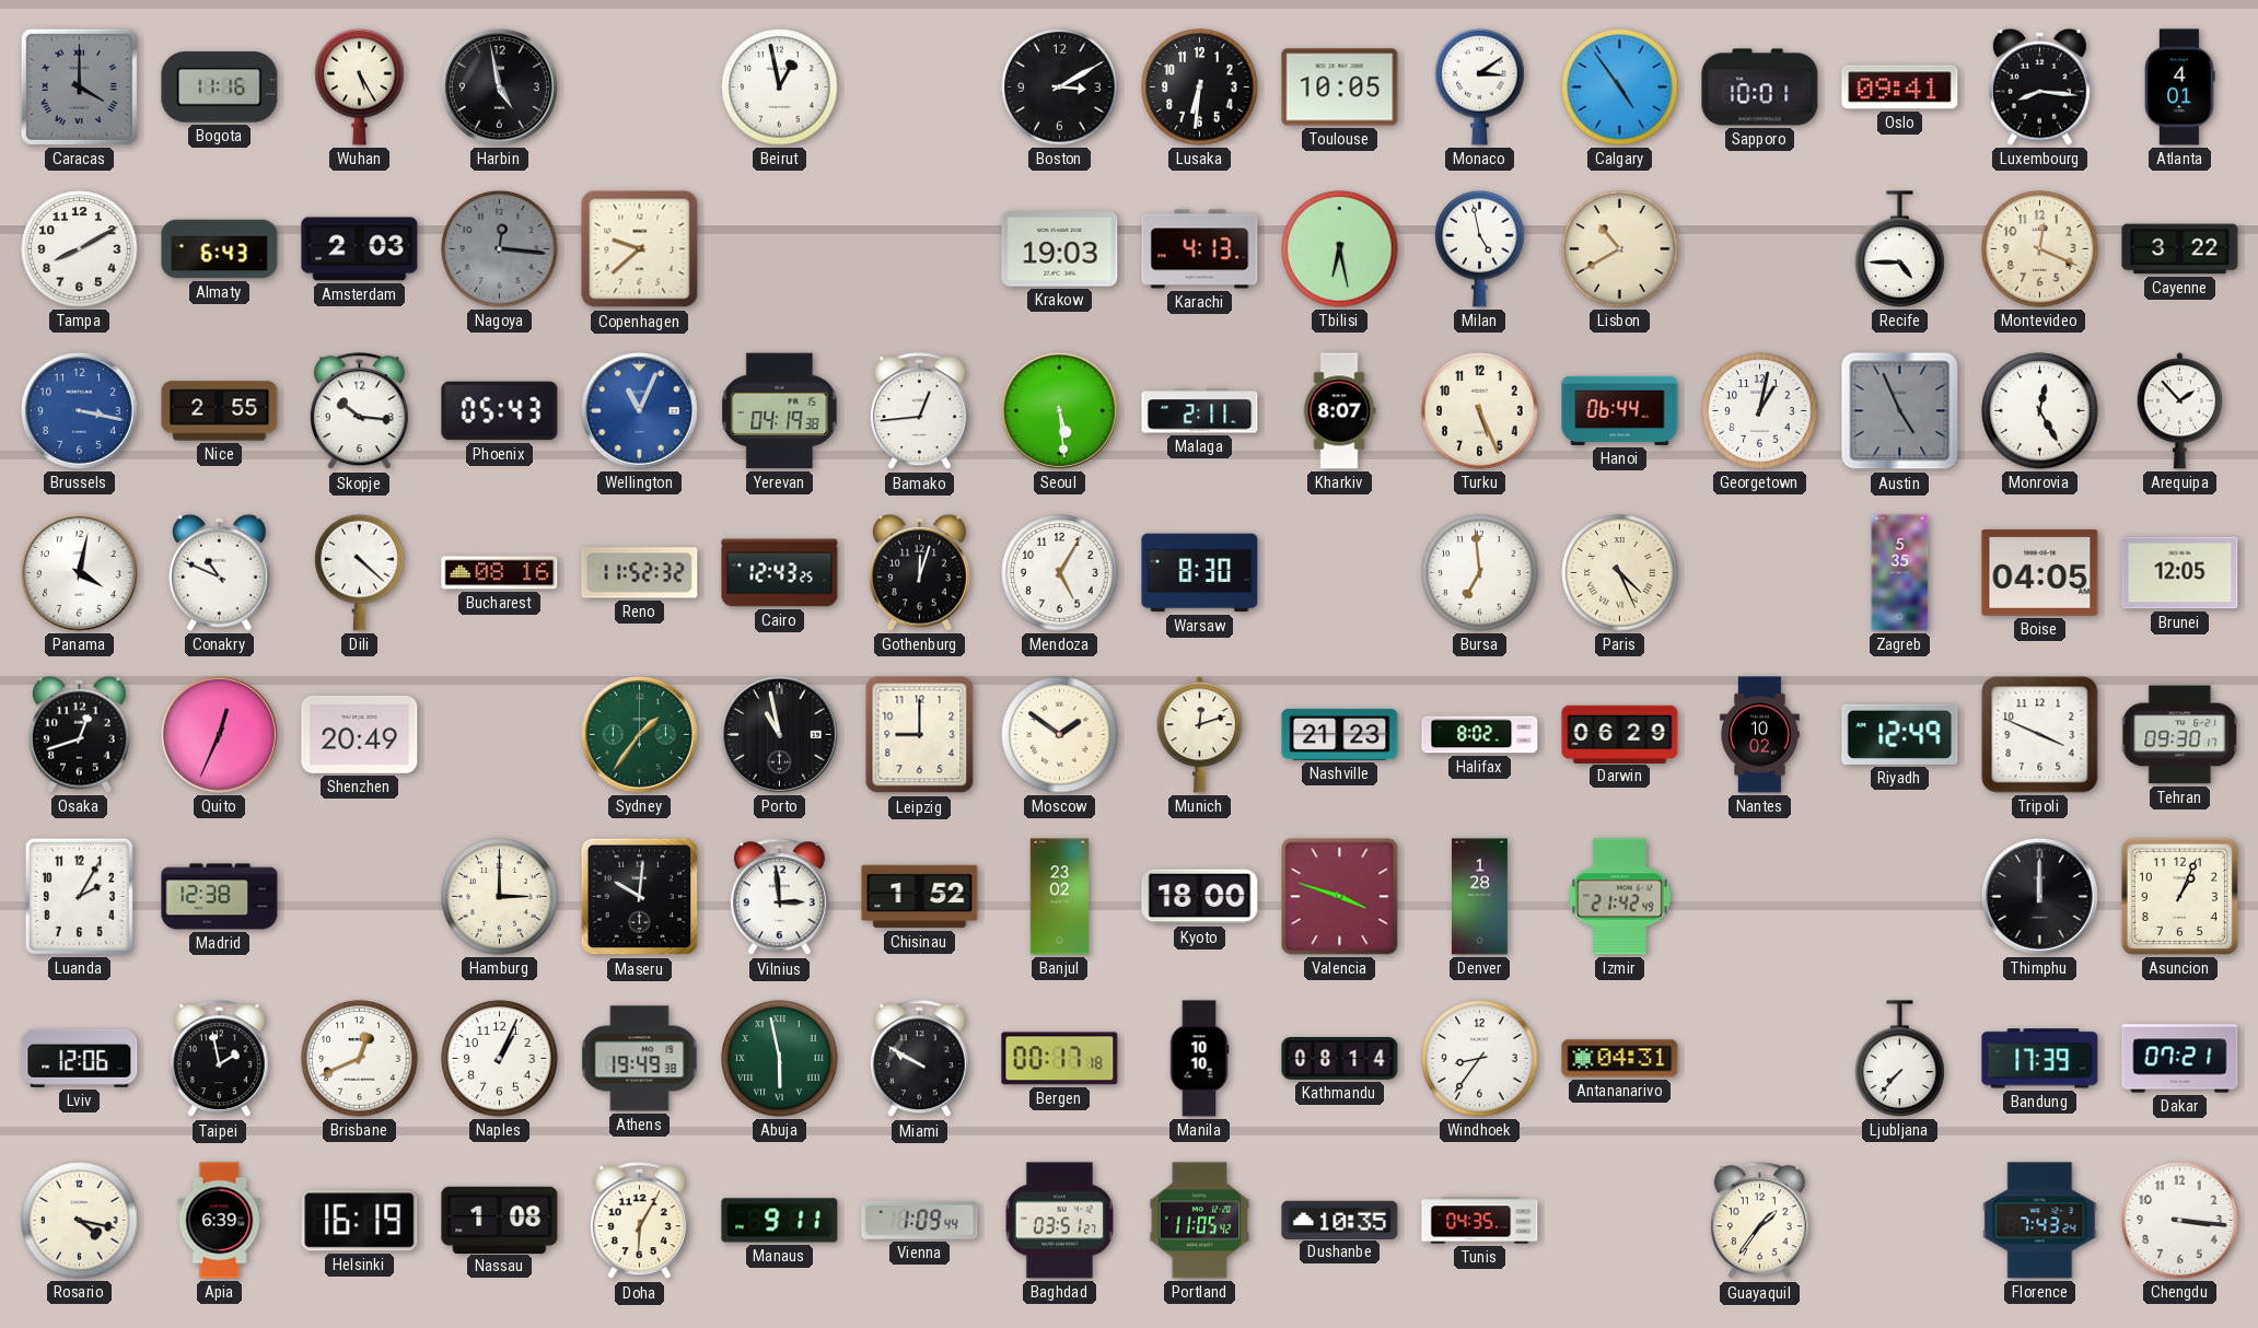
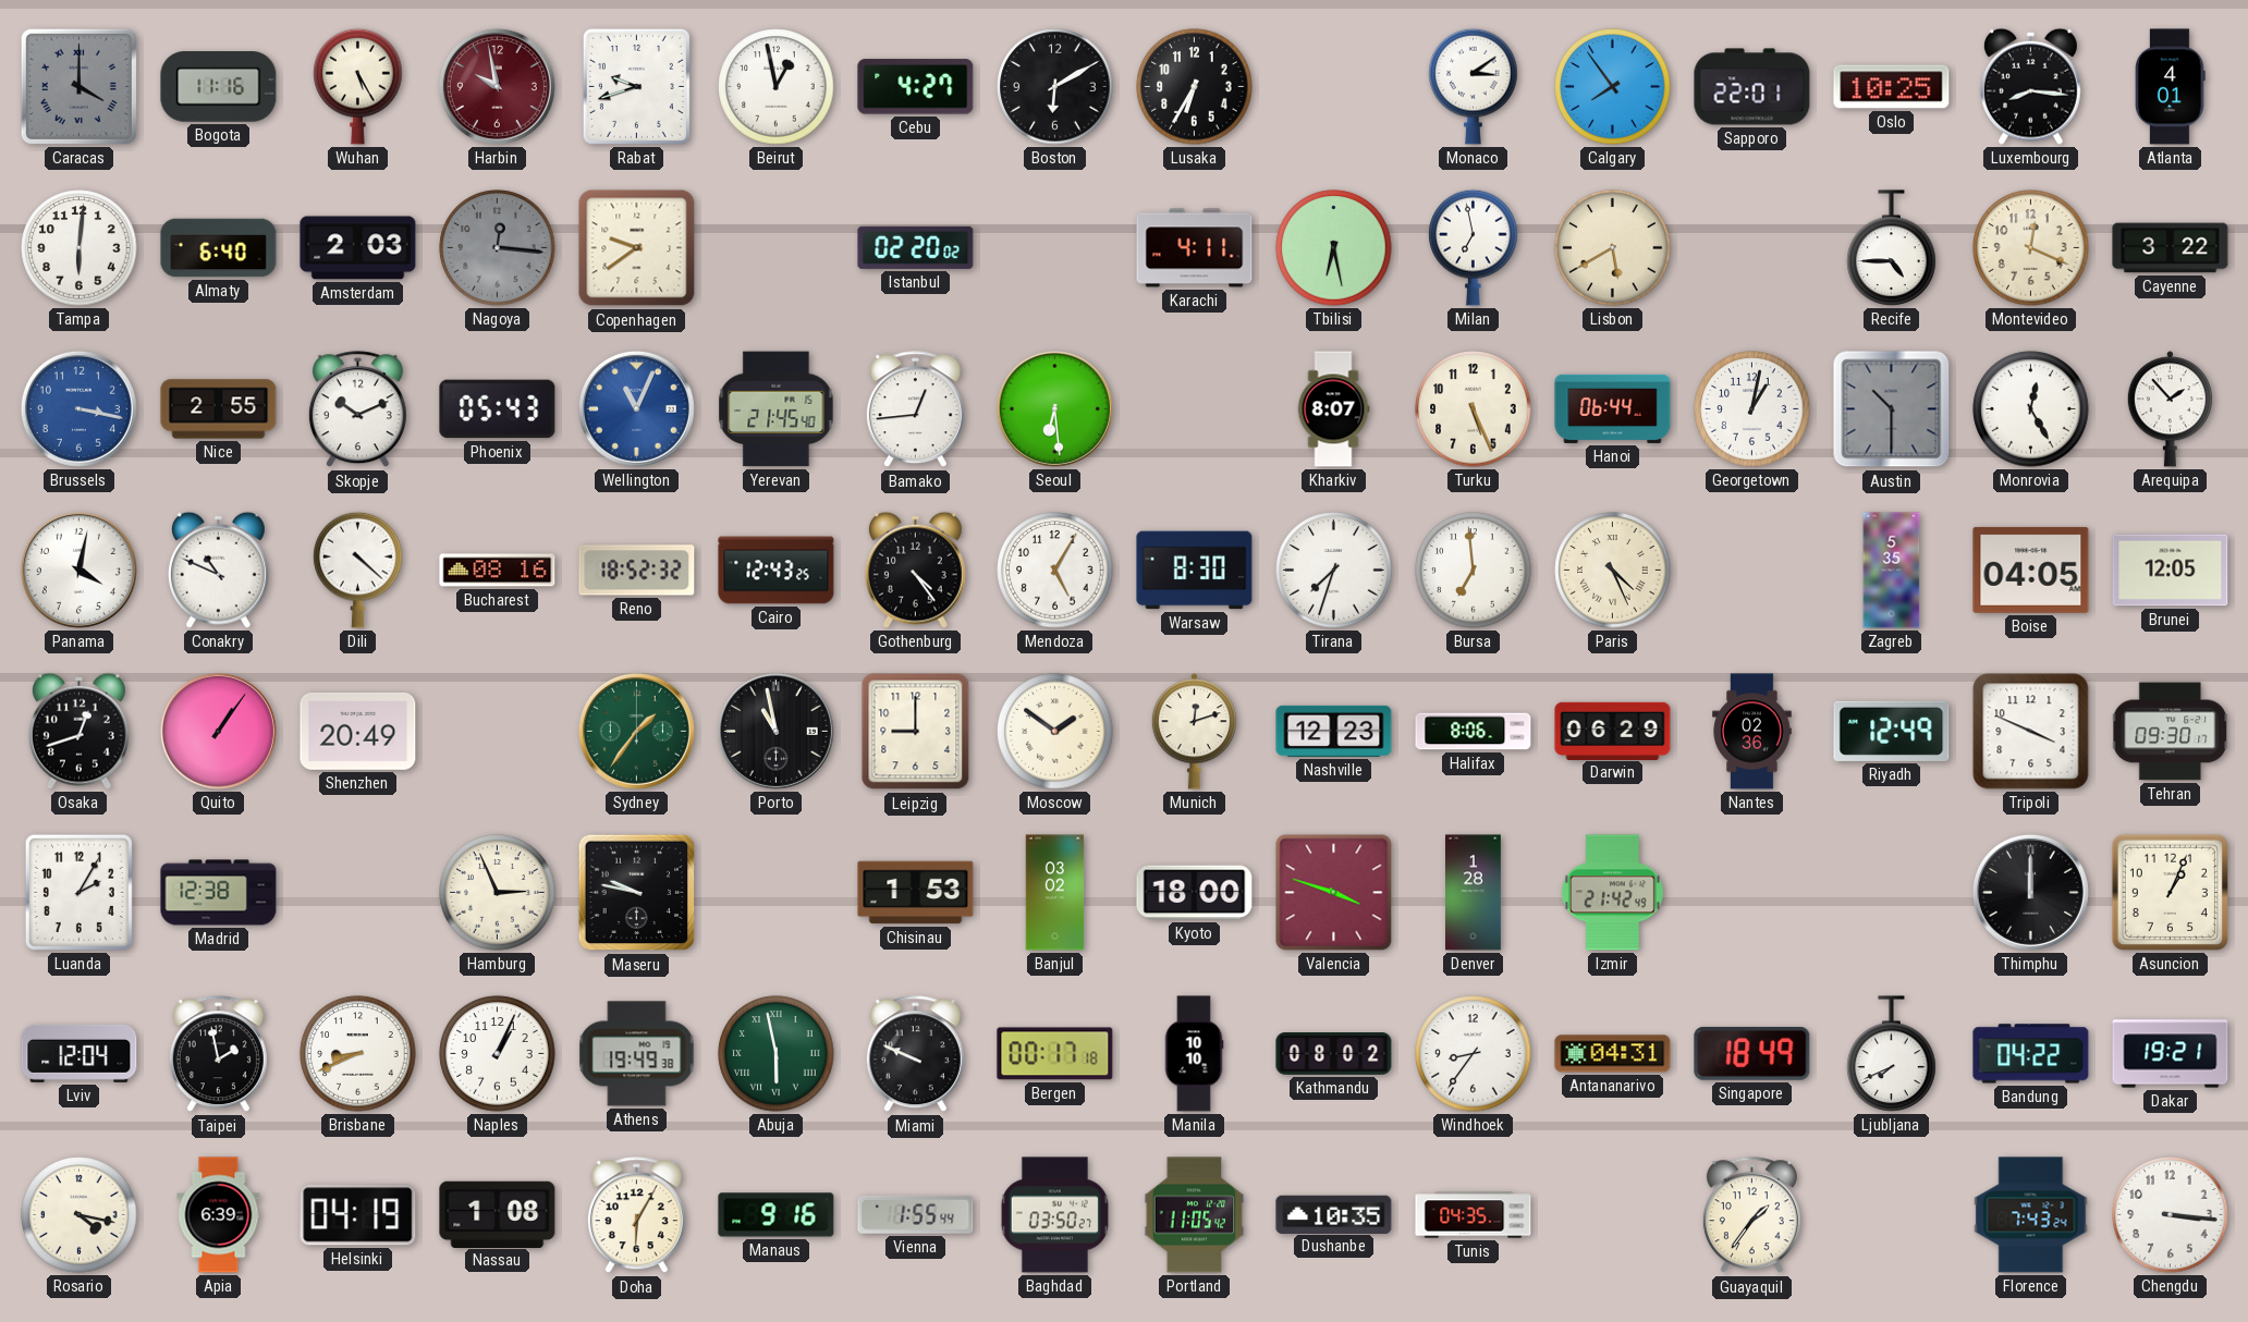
Harbin: 4:58 -> 9:58
Harbin dial: black -> burgundy
Rabat: none -> 9:42
Cebu: none -> 4:27
Boston: 3:10 -> 6:10
Lusaka: 6:31 -> 6:35
Toulouse: 10:05 -> none
Calgary: 4:54 -> 7:54
Sapporo: 10:01 -> 22:01
Oslo: 09:41 -> 10:25
Tampa: 8:10 -> 6:01
Almaty: 6:43 -> 6:40
Copenhagen: 9:38 -> 9:39
Istanbul: none -> 02:20
Krakow: 19:03 -> none
Karachi: 4:13 -> 4:11
Milan: 4:58 -> 6:58
Lisbon: 10:40 -> 5:40
Skopje: 10:16 -> 10:11
Yerevan: 04:19 -> 21:45
Seoul: 5:29 -> 6:29
Malaga: 2:11 -> none
Austin: 4:56 -> 10:30
Reno: 11:52 -> 18:52
Gothenburg: 12:03 -> 4:24
Tirana: none -> 7:33
Quito: 12:34 -> 1:06
Nashville: 21:23 -> 12:23
Halifax: 8:02 -> 8:06
Nantes: 10:02 -> 02:36
Hamburg: 3:00 -> 2:56
Maseru: 10:01 -> 9:47
Vilnius: 2:59 -> none
Chisinau: 1:52 -> 1:53
Banjul: 23:02 -> 03:02
Lviv: 12:06 -> 12:04
Brisbane: 12:41 -> 8:41
Miami: 9:50 -> 9:49
Kathmandu: 08:14 -> 08:02
Singapore: none -> 18:49
Ljubljana: 7:37 -> 7:41
Bandung: 17:39 -> 04:22
Dakar: 07:21 -> 19:21
Helsinki: 16:19 -> 04:19
Manaus: 9:11 -> 9:16
Vienna: 1:09 -> 1:55
Baghdad: 03:51 -> 03:50
